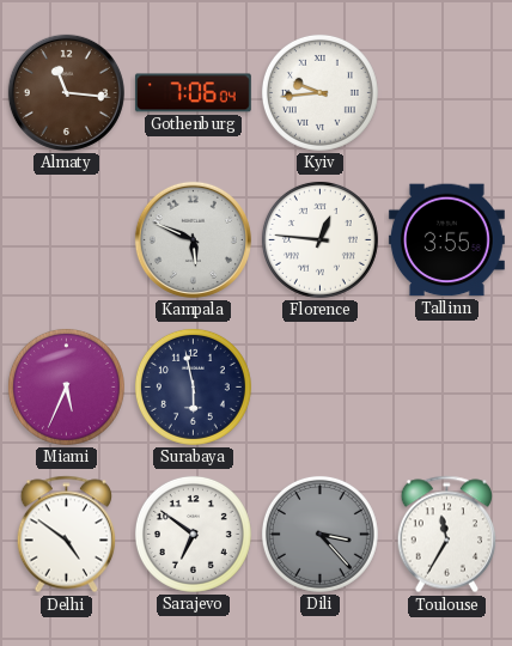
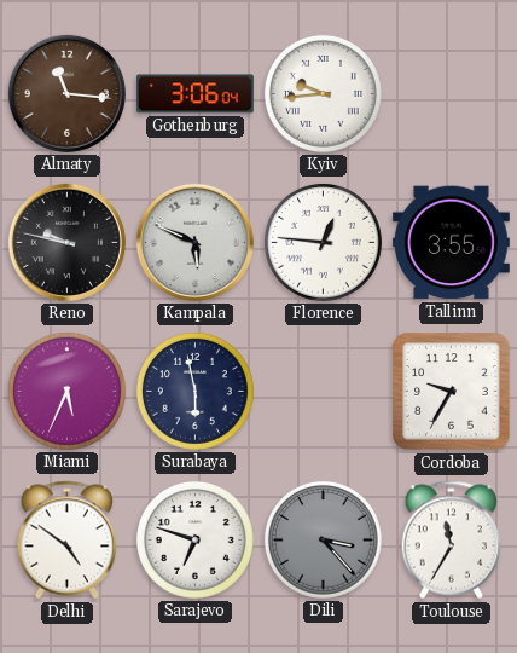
Gothenburg: 7:06 -> 3:06
Reno: none -> 9:47
Cordoba: none -> 9:35
Sarajevo: 6:51 -> 6:48
